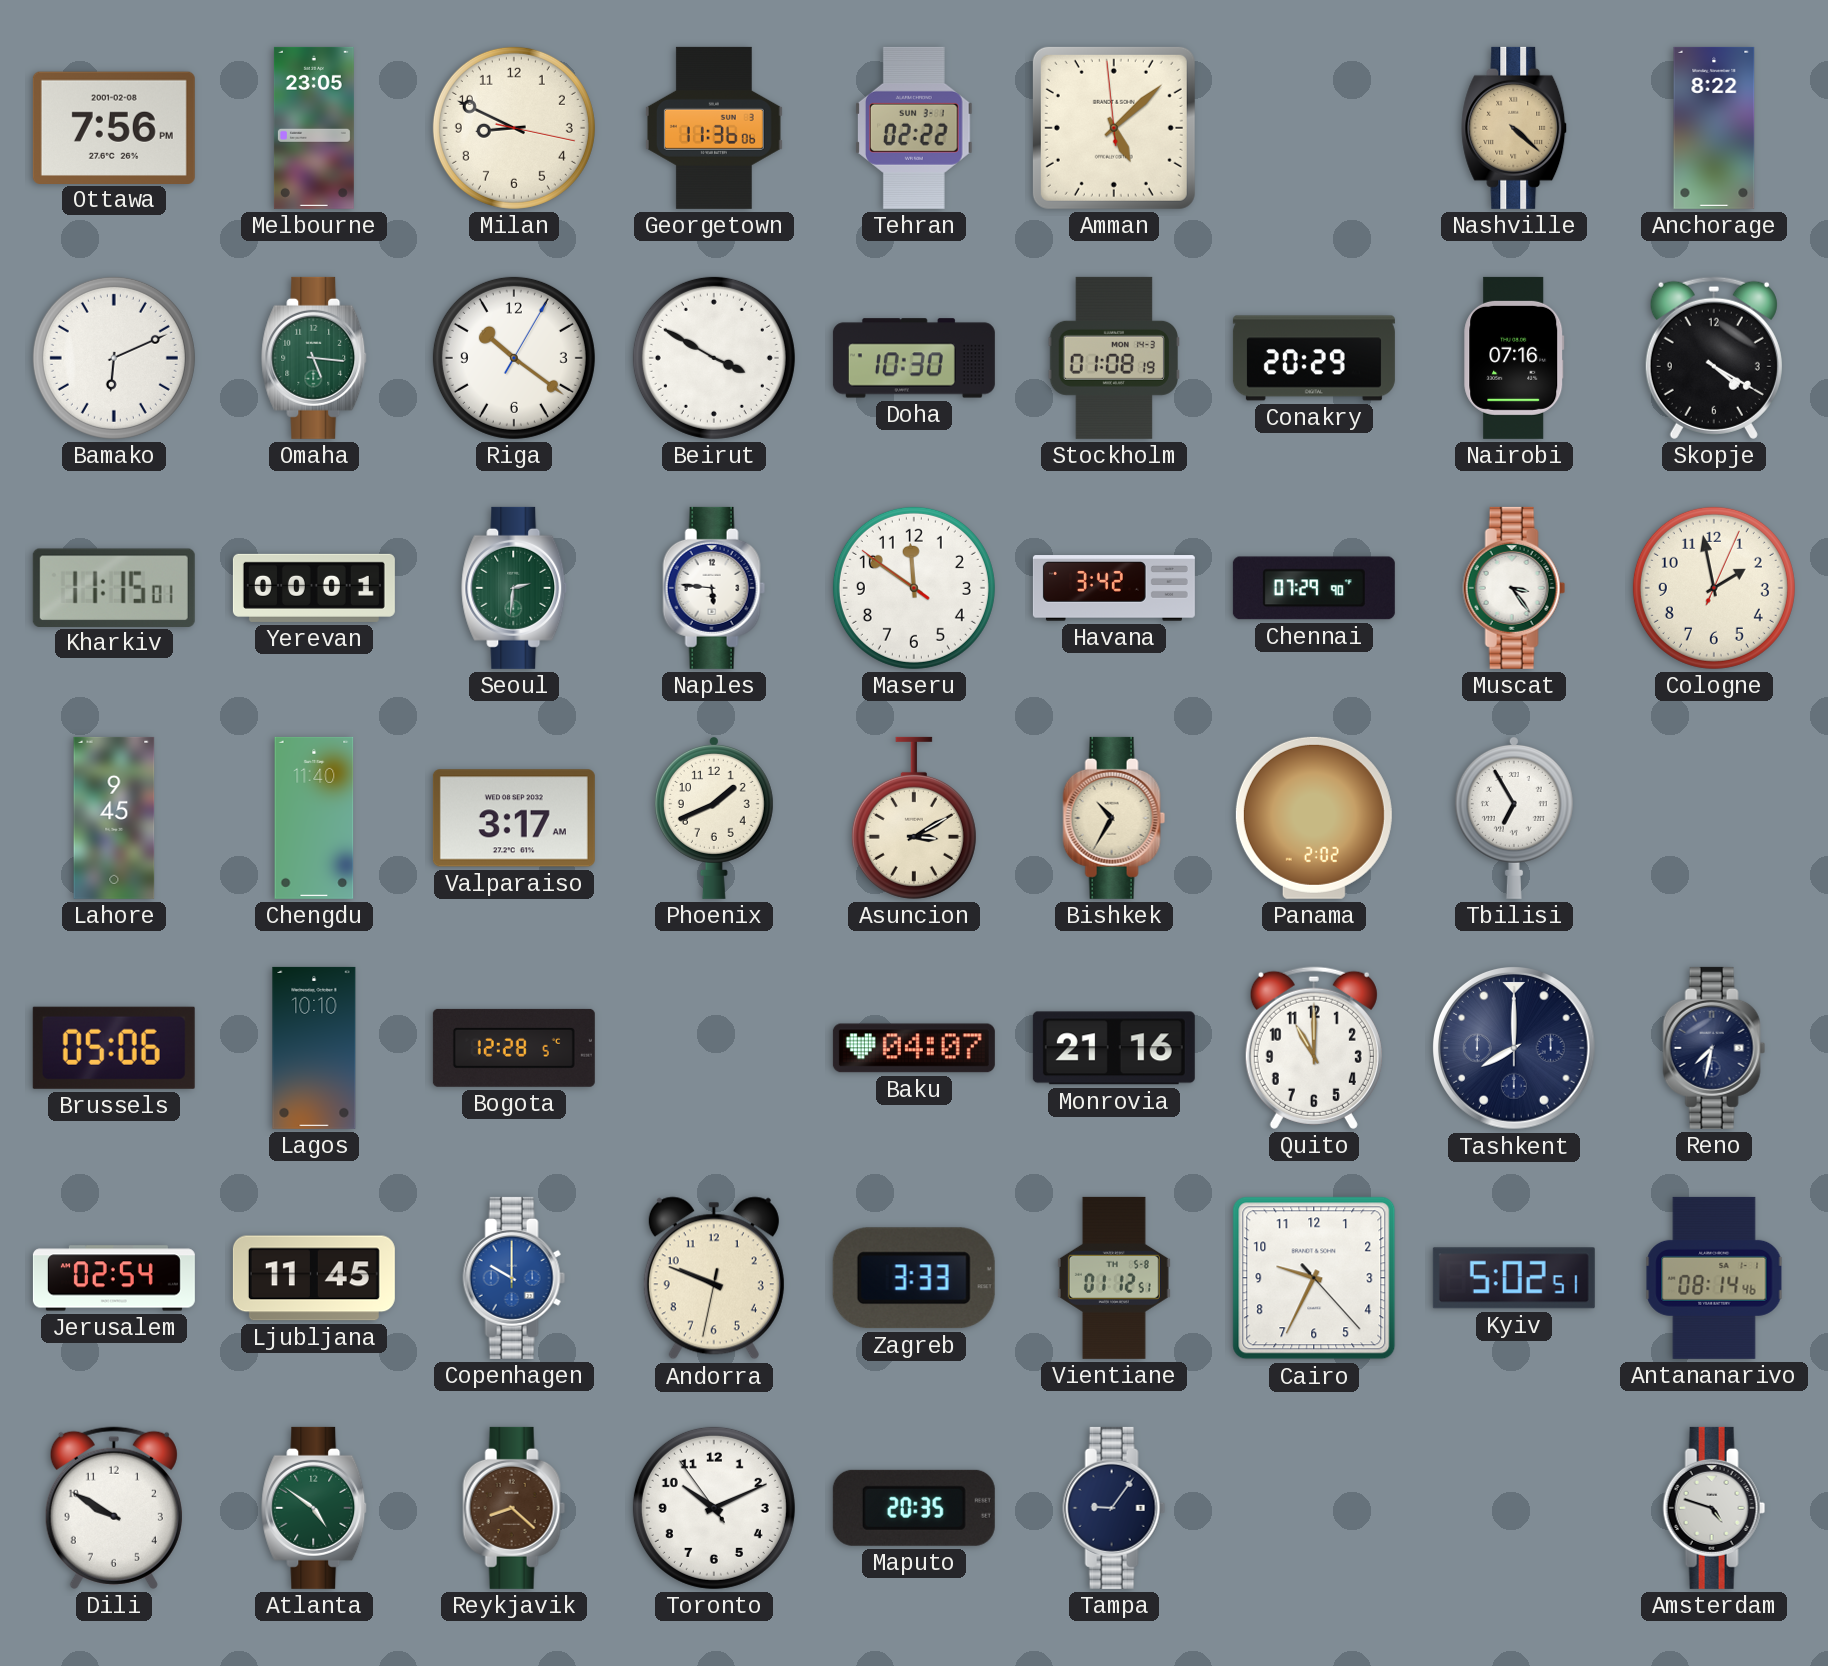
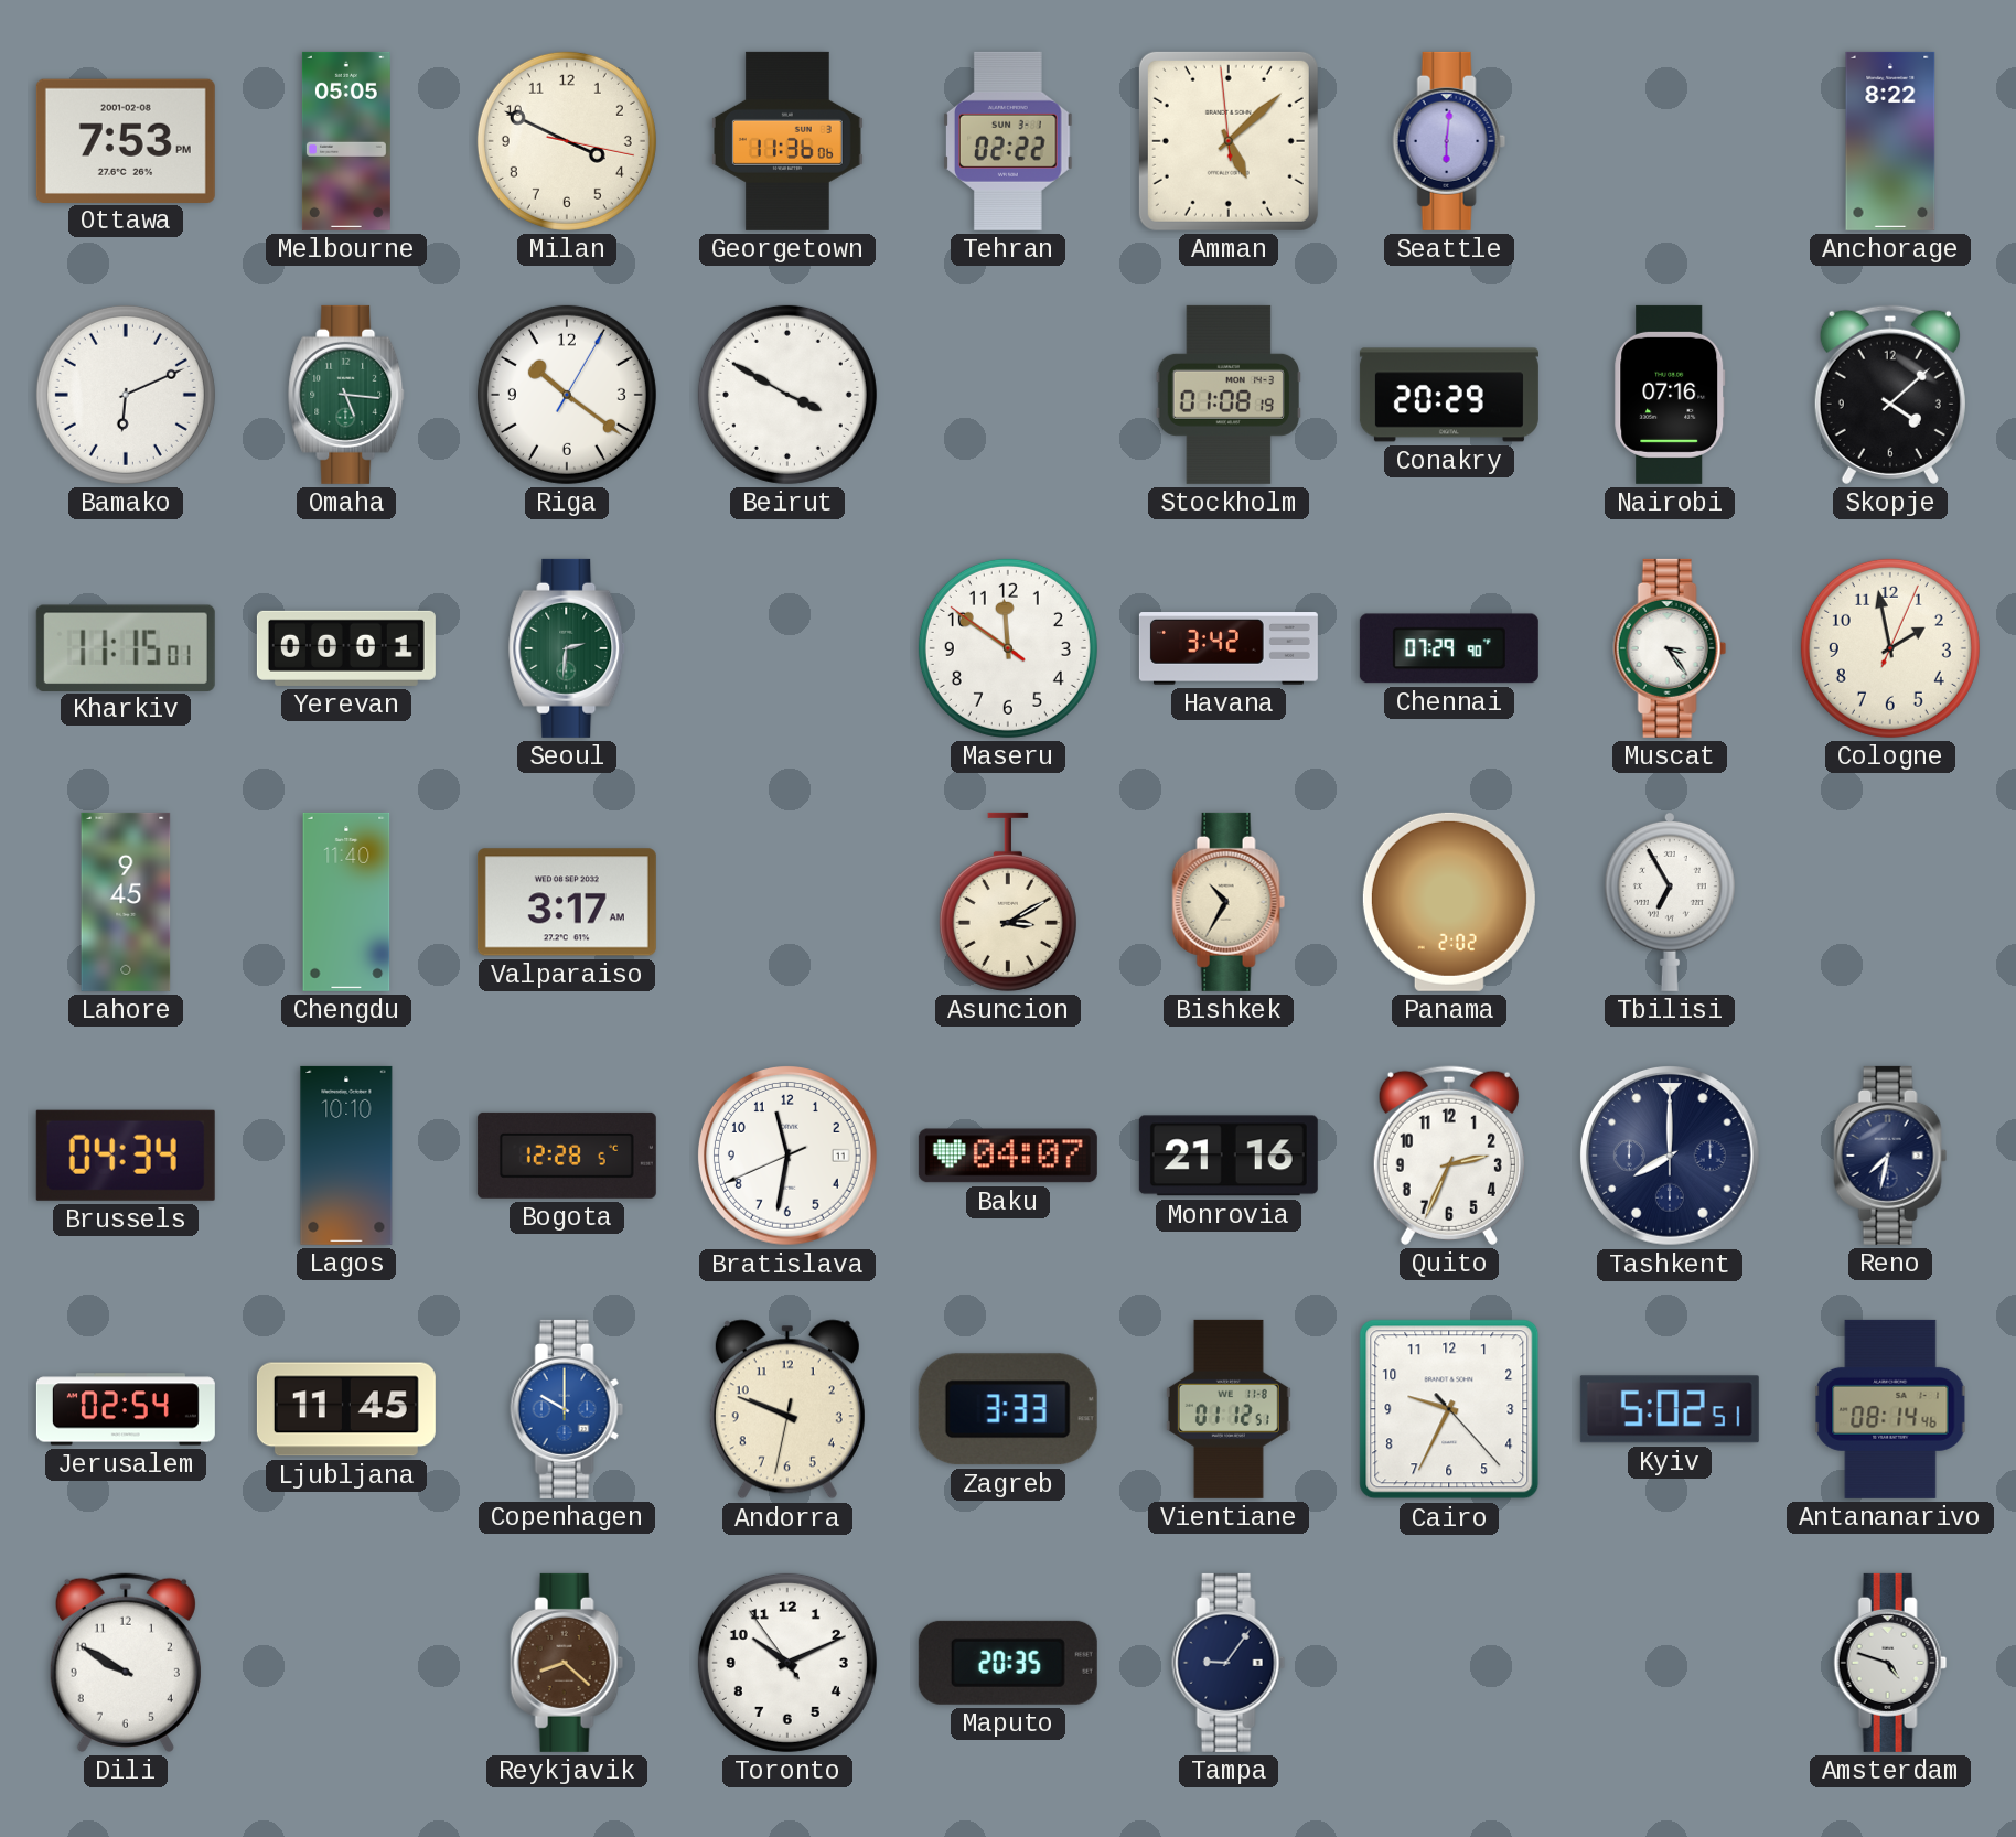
Ottawa: 7:56 -> 7:53
Melbourne: 23:05 -> 05:05
Milan: 8:49 -> 3:49
Seattle: none -> 6:01
Nashville: 4:22 -> none
Doha: 10:30 -> none
Skopje: 4:20 -> 4:08
Naples: 5:46 -> none
Phoenix: 1:41 -> none
Brussels: 05:06 -> 04:34
Bratislava: none -> 11:31
Quito: 11:00 -> 2:34
Vientiane date: TH 5-8 -> WE 11-8
Atlanta: 4:51 -> none
